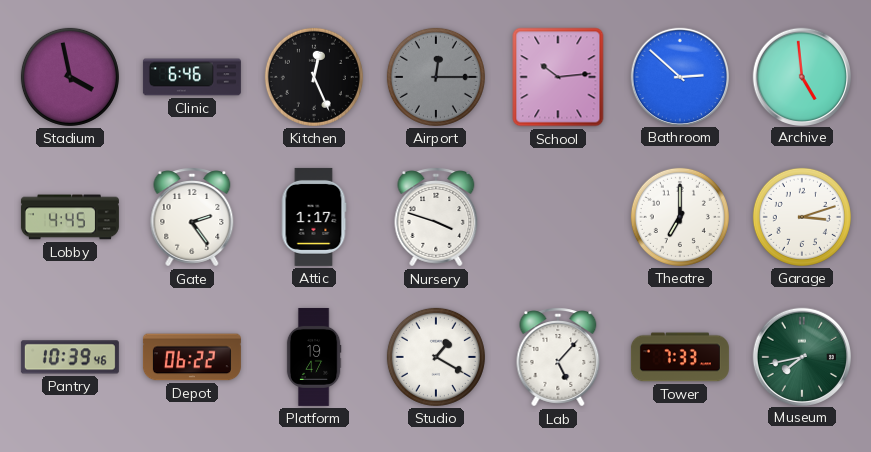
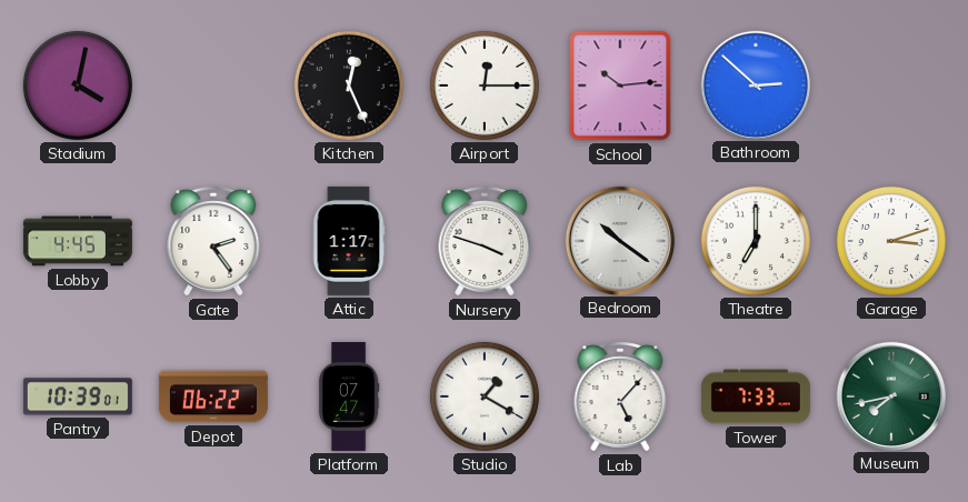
Stadium: 3:58 -> 4:02
Clinic: 6:46 -> none
Airport dial: grey -> white
Archive: 4:59 -> none
Bedroom: none -> 10:21
Pantry: 10:39:46 -> 10:39:01
Platform: 19:47 -> 07:47
